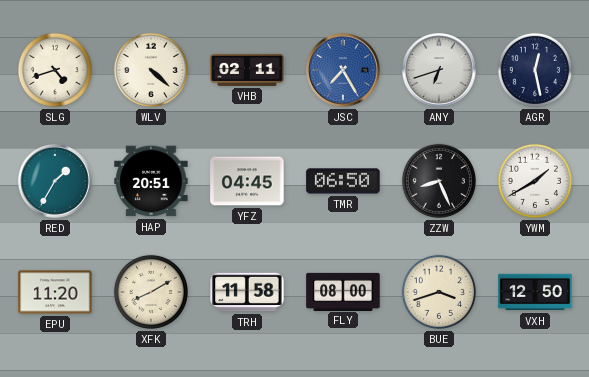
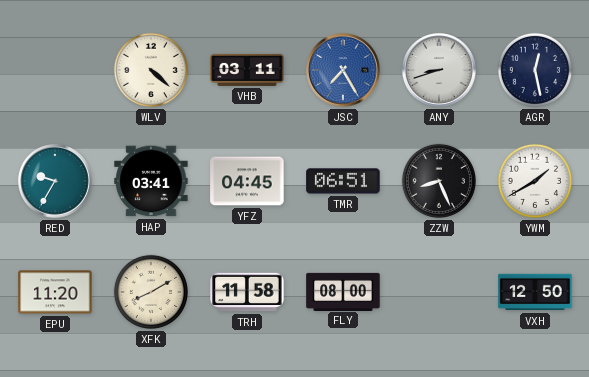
SLG: 4:42 -> none
VHB: 02:11 -> 03:11
ANY: 6:42 -> 8:42
RED: 1:35 -> 9:35
HAP: 20:51 -> 03:41
TMR: 06:50 -> 06:51
BUE: 3:42 -> none
